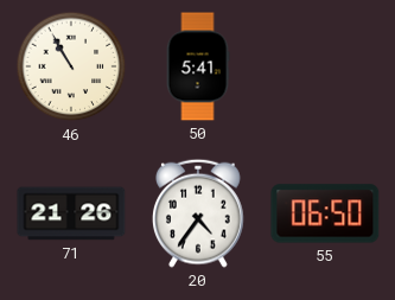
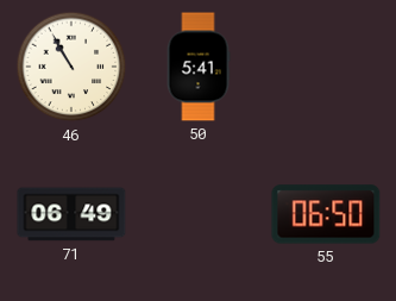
71: 21:26 -> 06:49
20: 4:36 -> none
